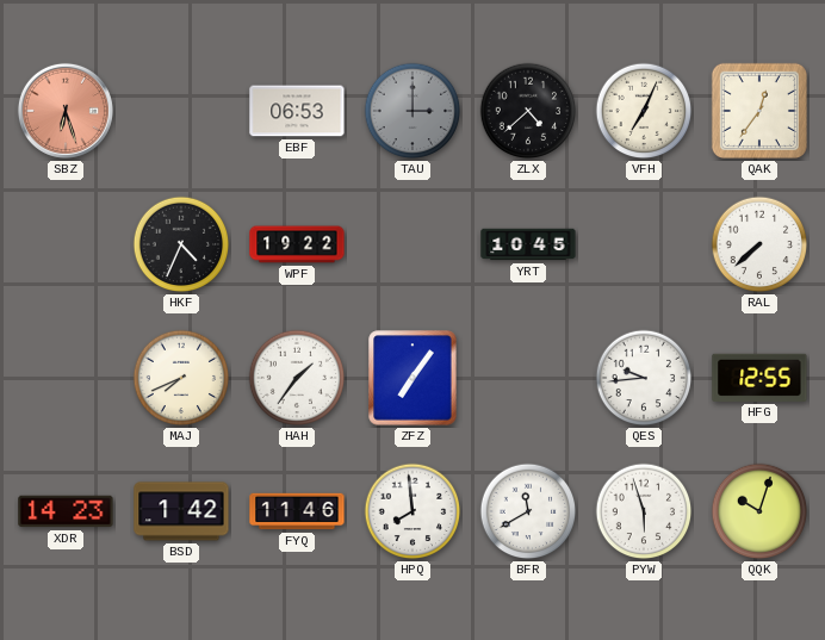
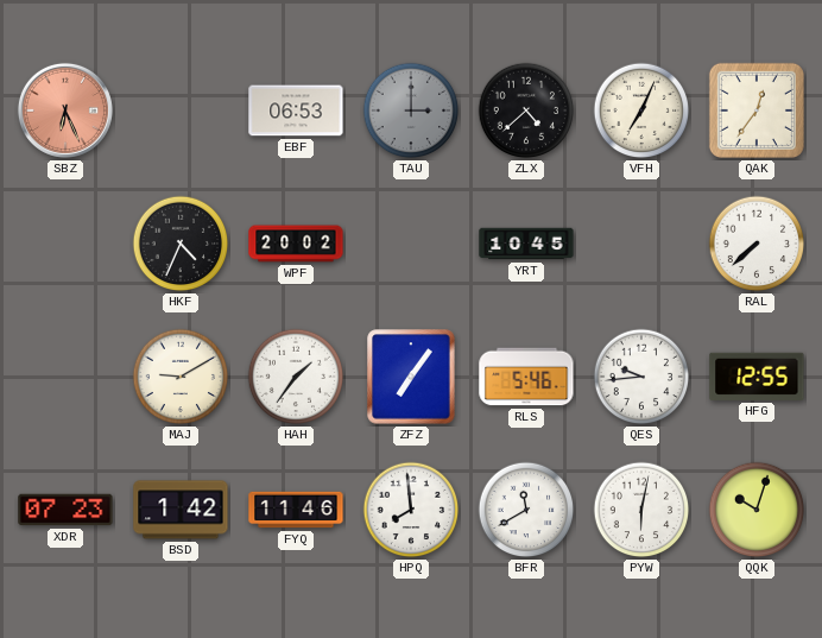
SBZ: 6:27 -> 6:26
WPF: 19:22 -> 20:02
MAJ: 7:41 -> 9:10
RLS: none -> 5:46
XDR: 14:23 -> 07:23
PYW: 5:57 -> 6:02
